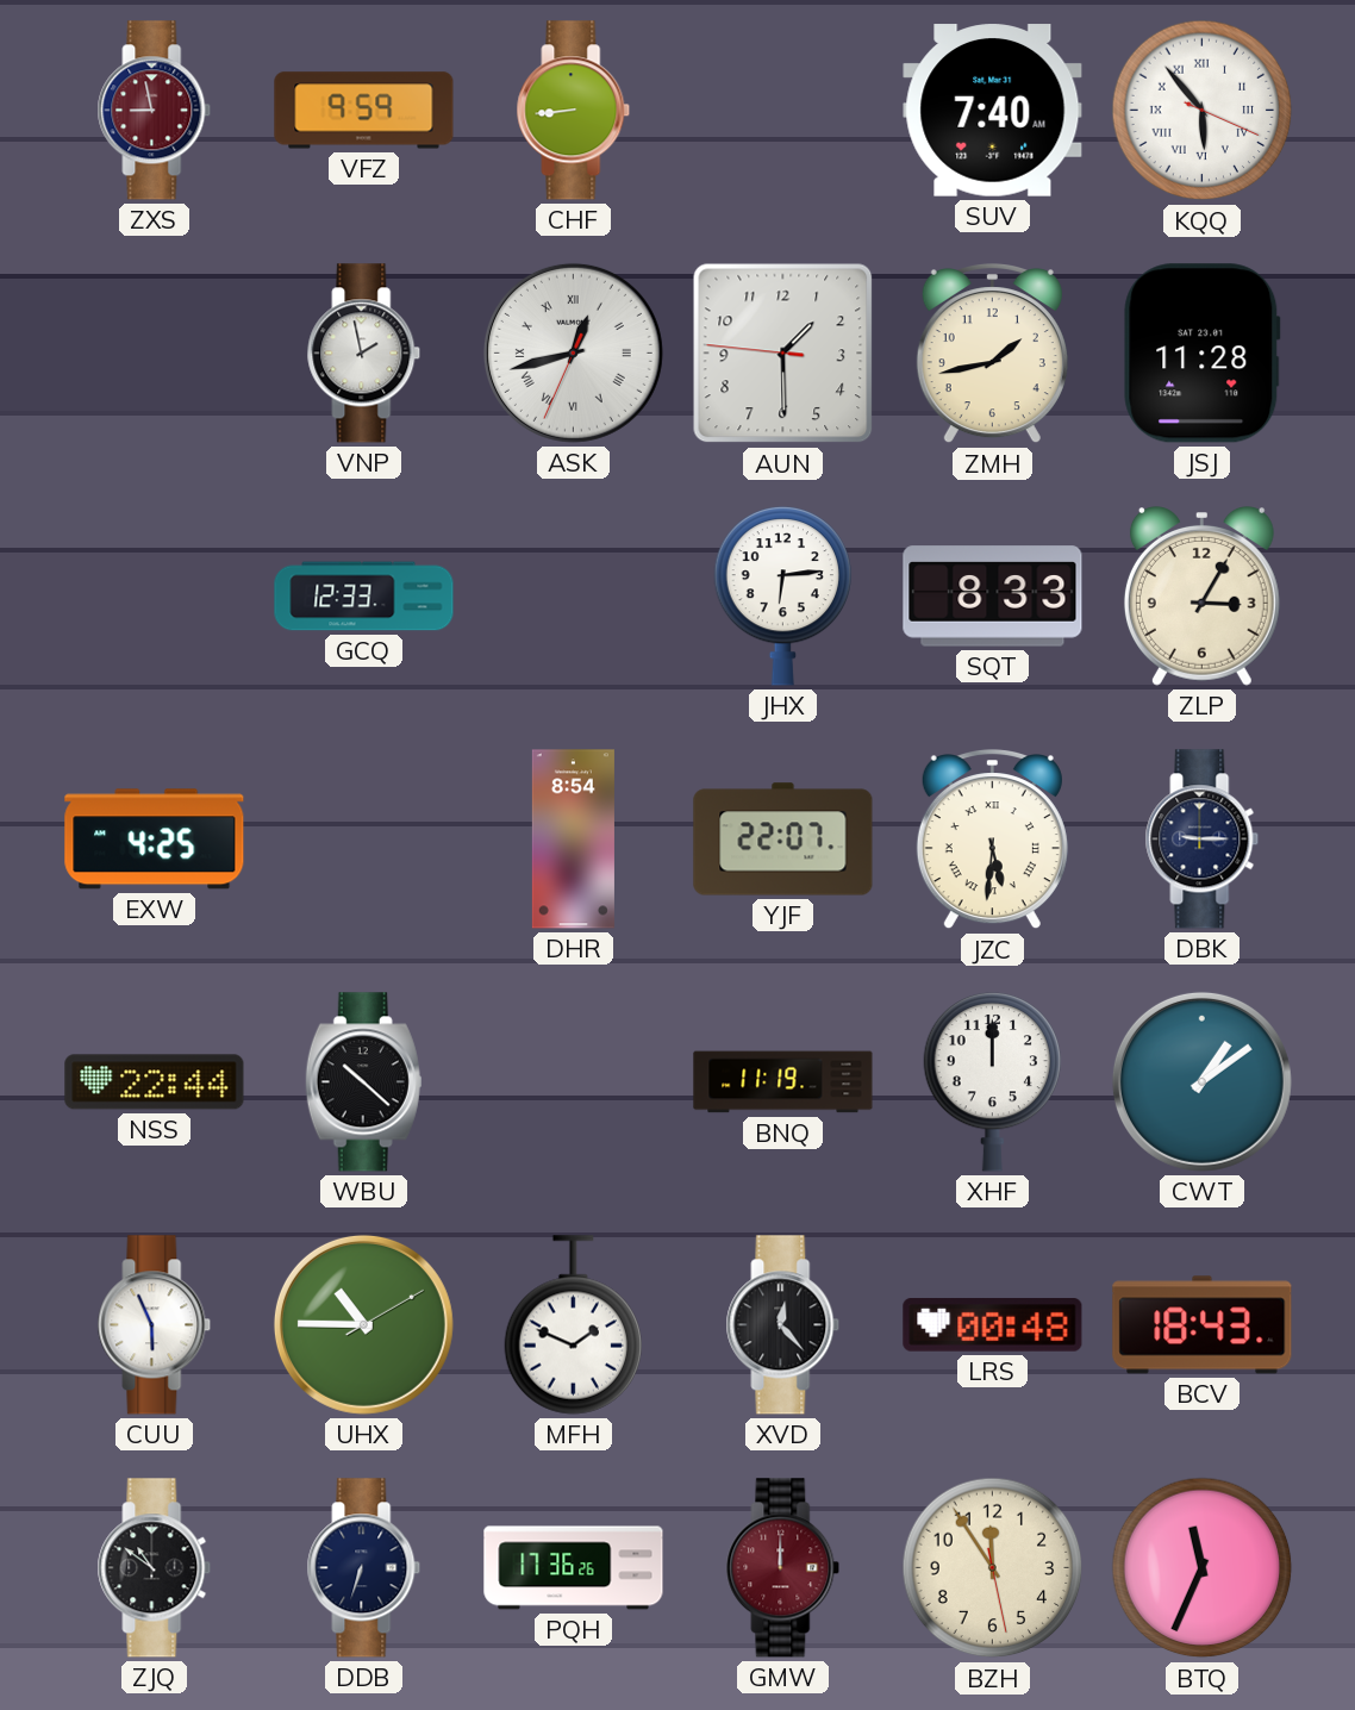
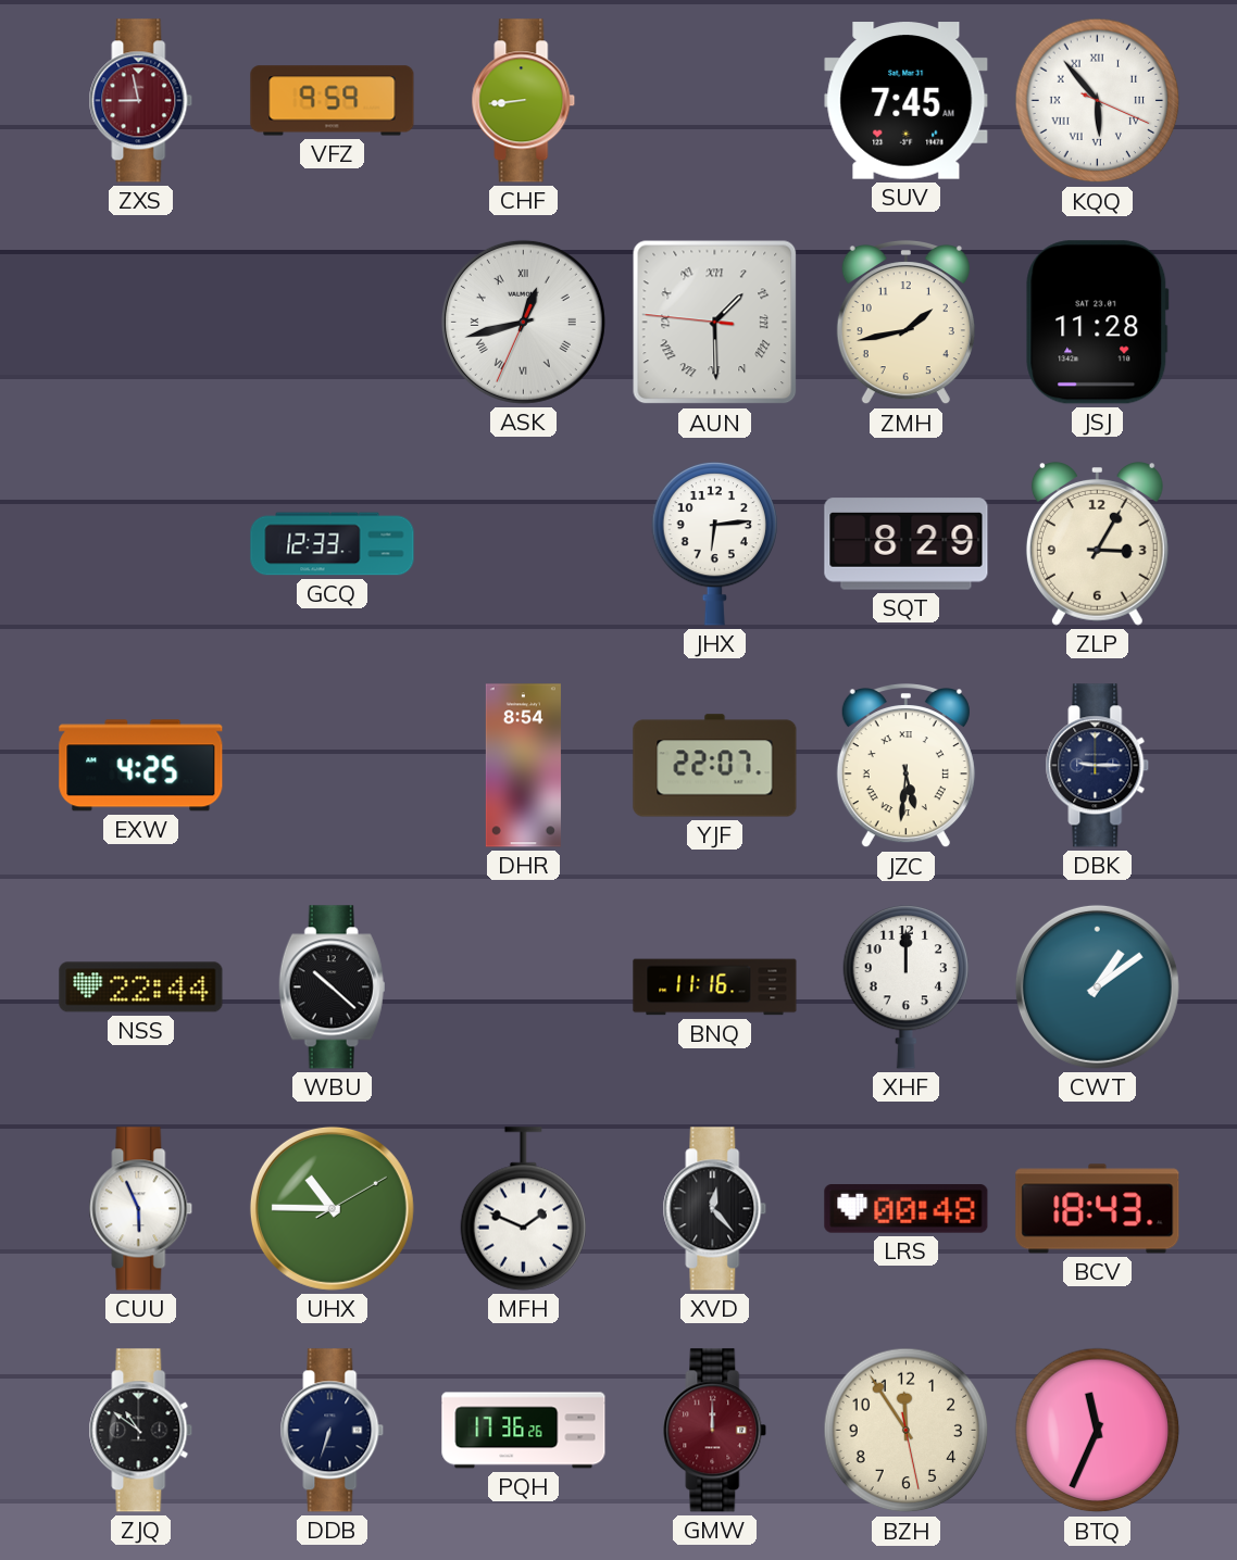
SUV: 7:40 -> 7:45
VNP: 1:58 -> none
AUN numerals: Arabic -> Roman
SQT: 8:33 -> 8:29
BNQ: 11:19 -> 11:16
